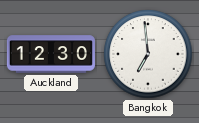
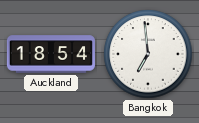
Auckland: 12:30 -> 18:54
